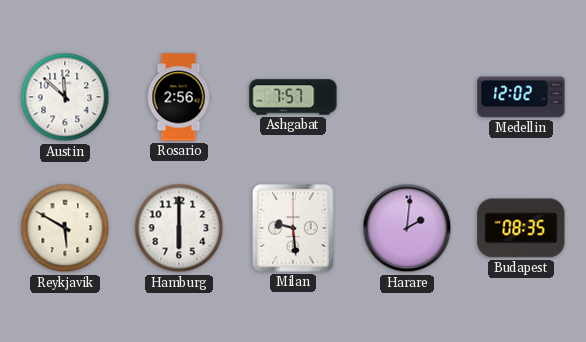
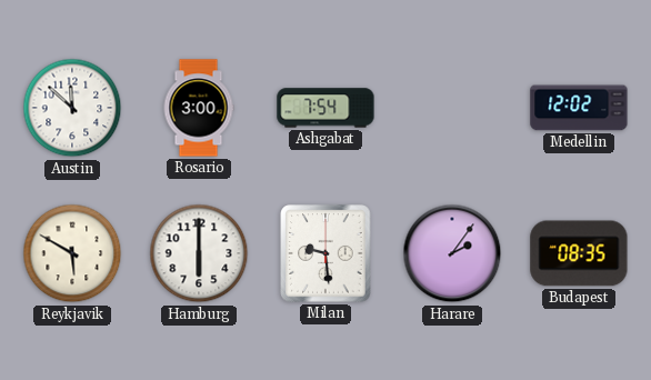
Rosario: 2:56 -> 3:00
Ashgabat: 7:57 -> 7:54
Harare: 2:01 -> 2:06
